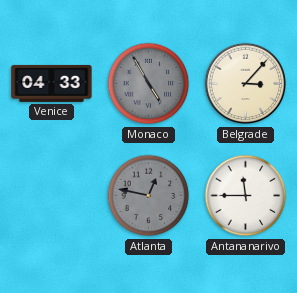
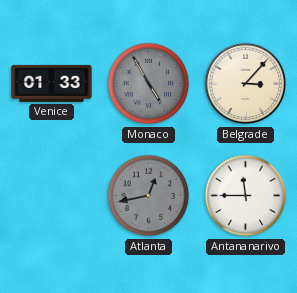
Venice: 04:33 -> 01:33
Atlanta: 12:47 -> 12:43
